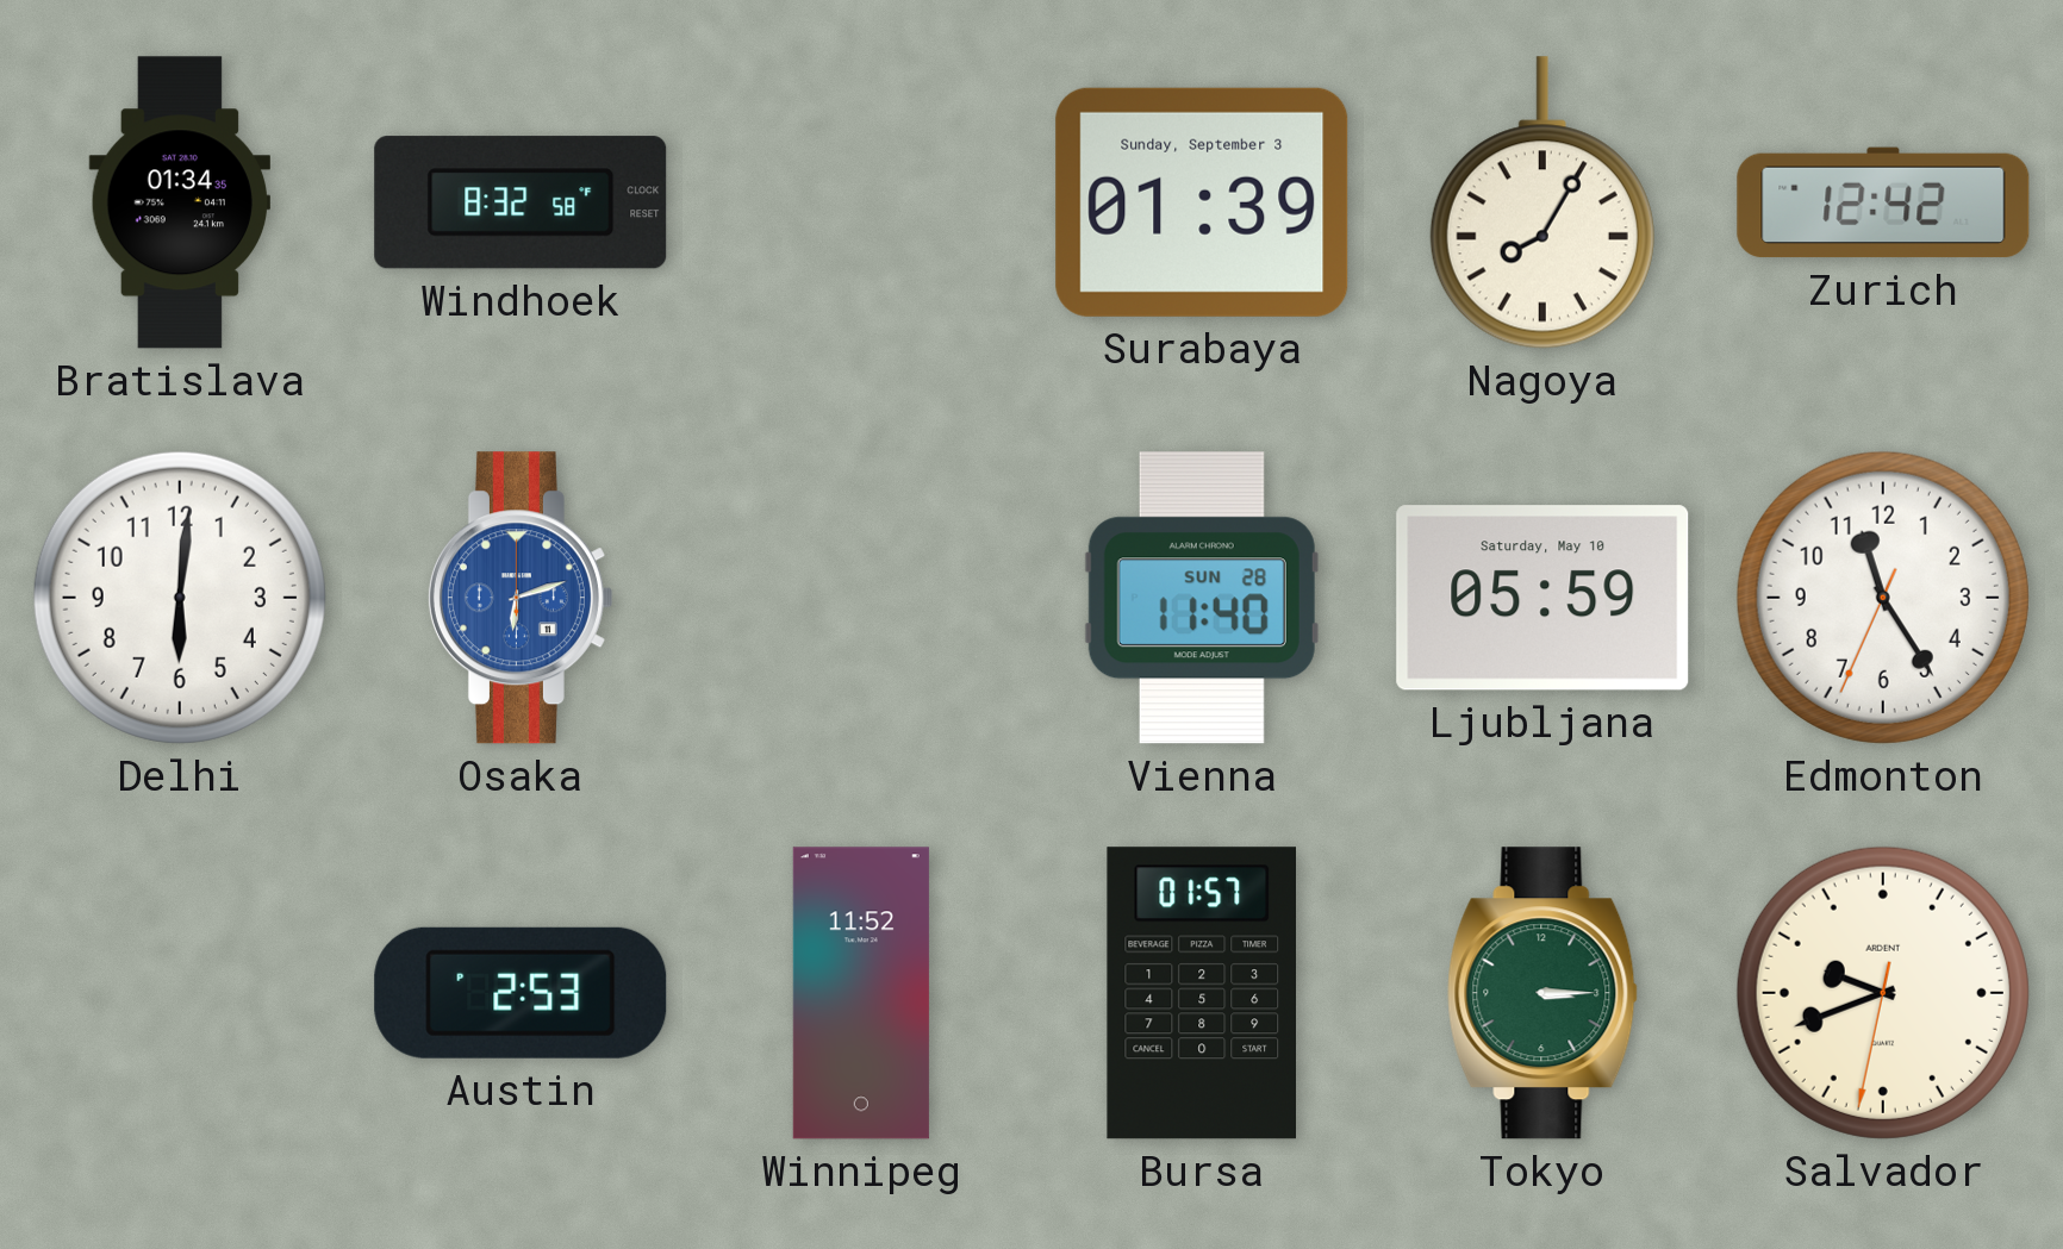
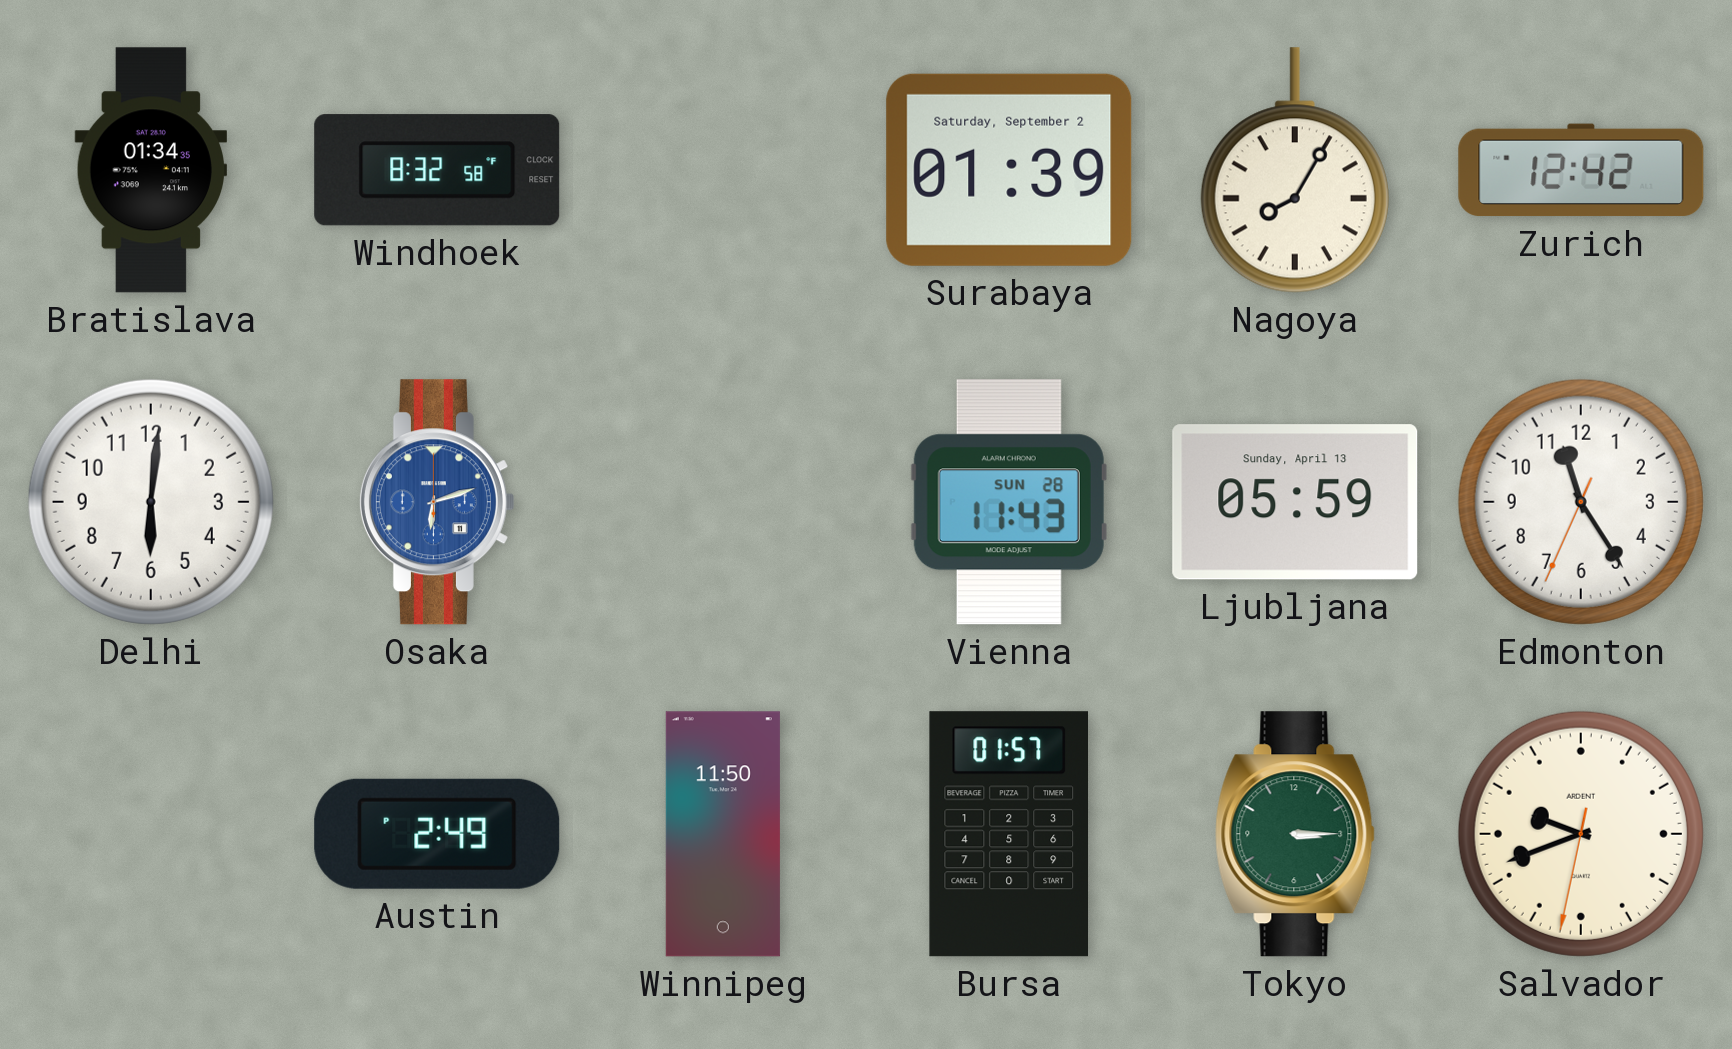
Surabaya date: Sunday, September 3 -> Saturday, September 2
Vienna: 11:40 -> 11:43
Ljubljana date: Saturday, May 10 -> Sunday, April 13
Austin: 2:53 -> 2:49
Winnipeg: 11:52 -> 11:50
